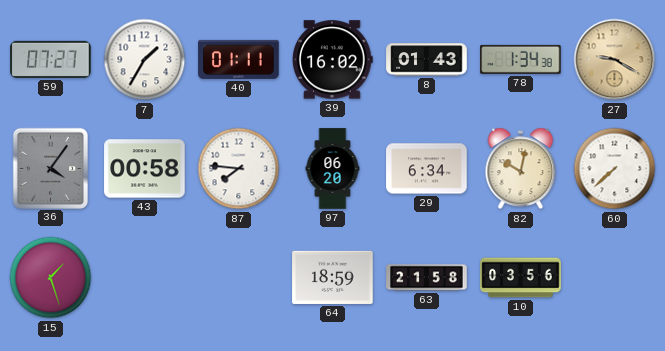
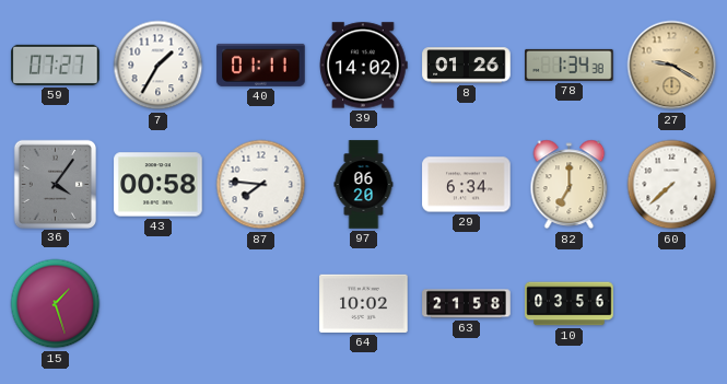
39: 16:02 -> 14:02
8: 01:43 -> 01:26
82: 10:02 -> 7:00
64: 18:59 -> 10:02
